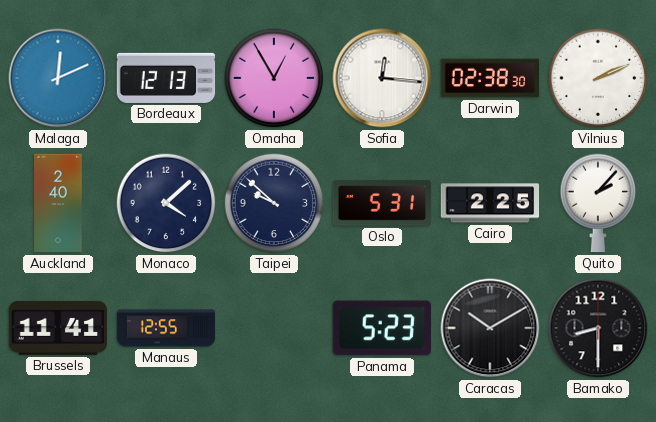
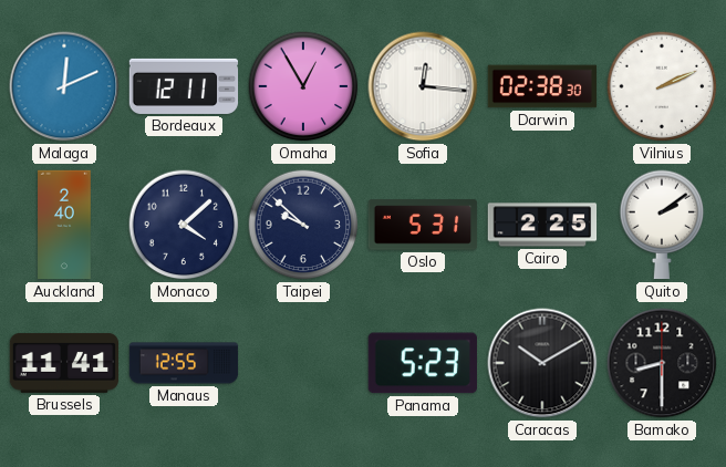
Bordeaux: 12:13 -> 12:11
Quito: 2:07 -> 2:09
